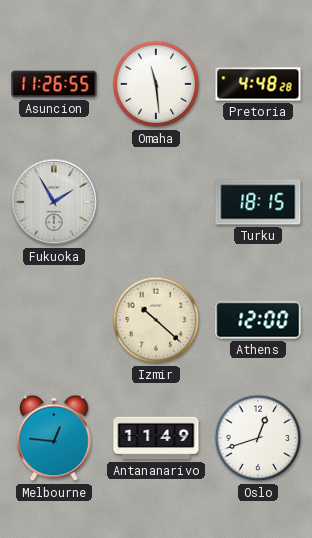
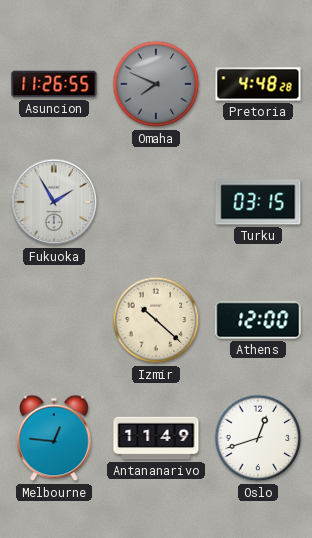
Omaha: 11:29 -> 7:49
Omaha dial: white -> grey
Turku: 18:15 -> 03:15
